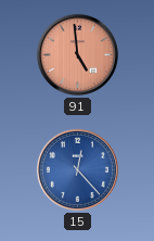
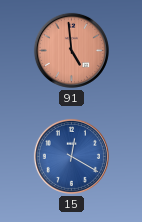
15: 12:23 -> 12:20
